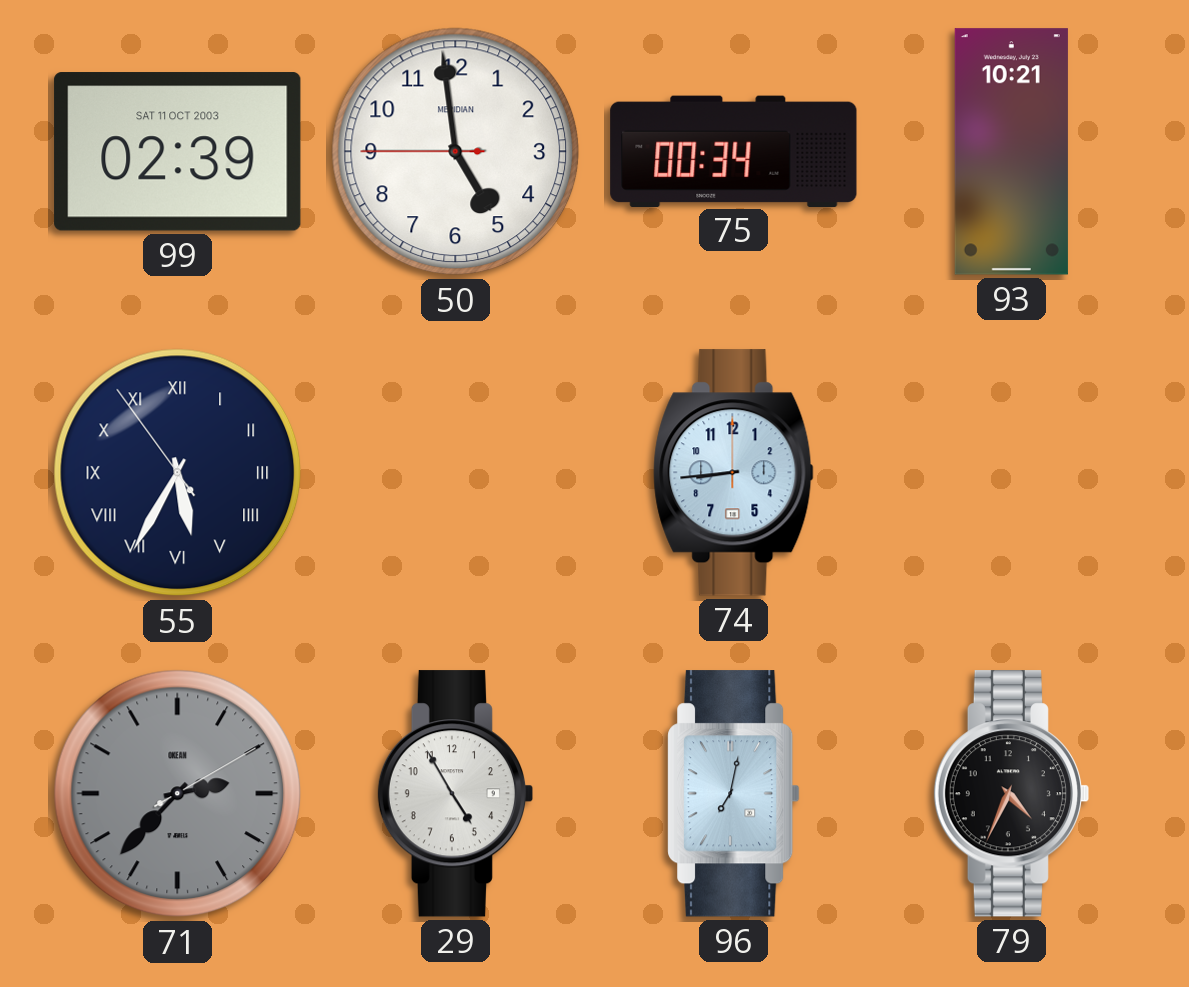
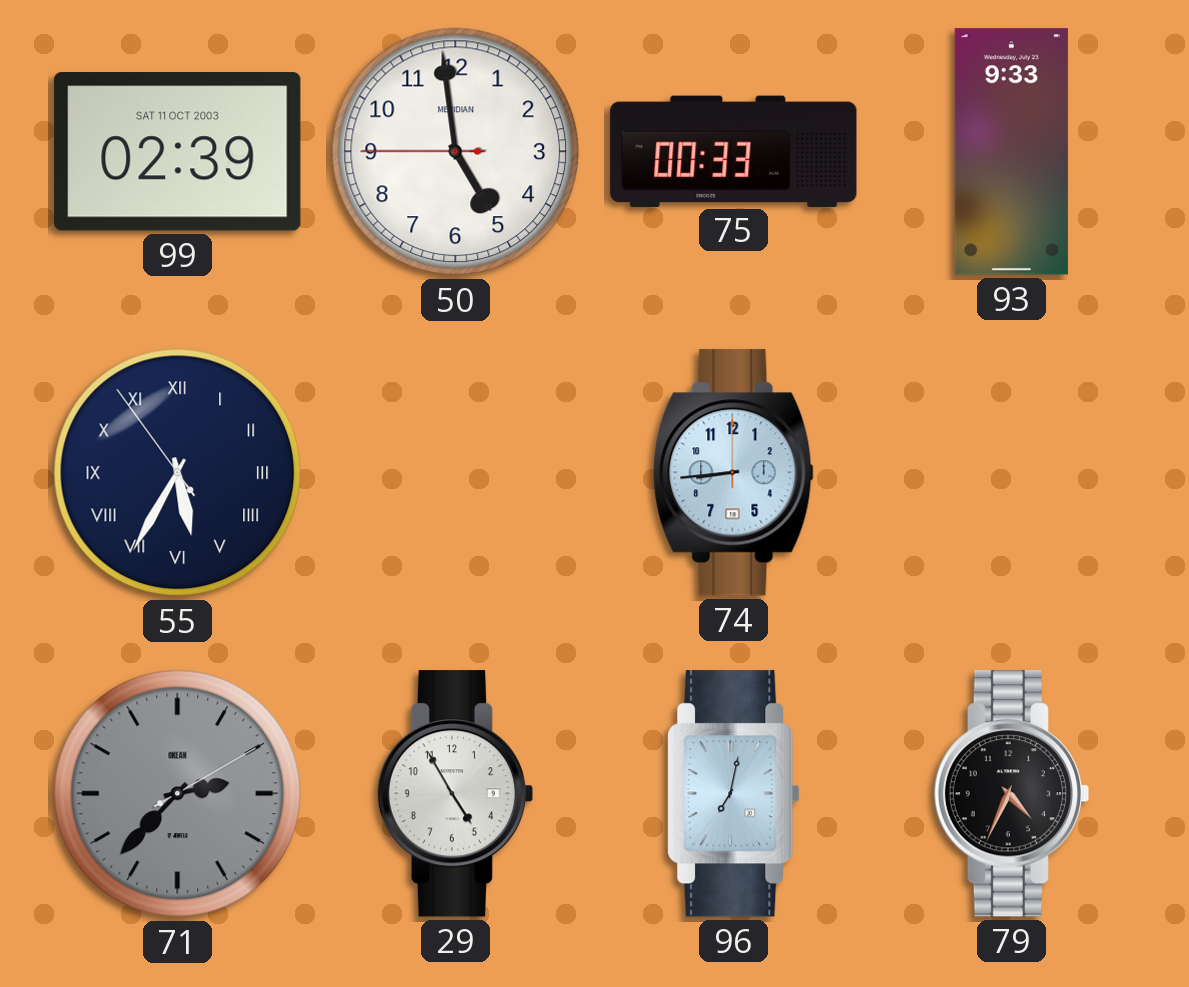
75: 00:34 -> 00:33
93: 10:21 -> 9:33
